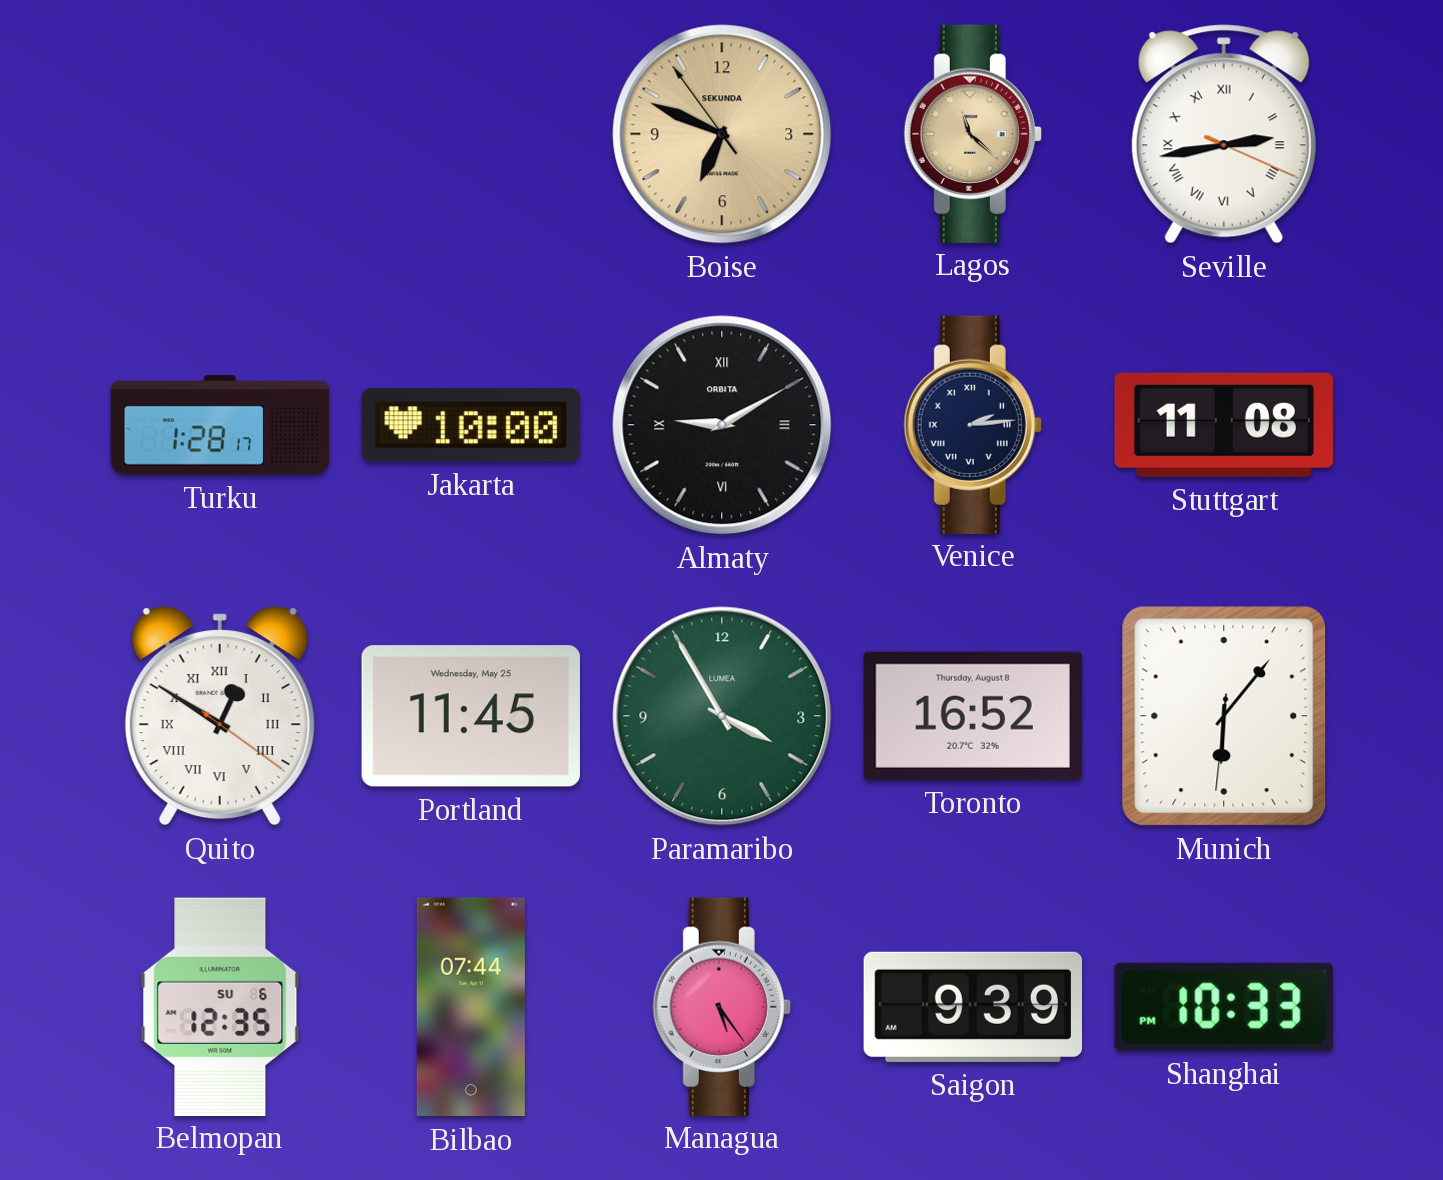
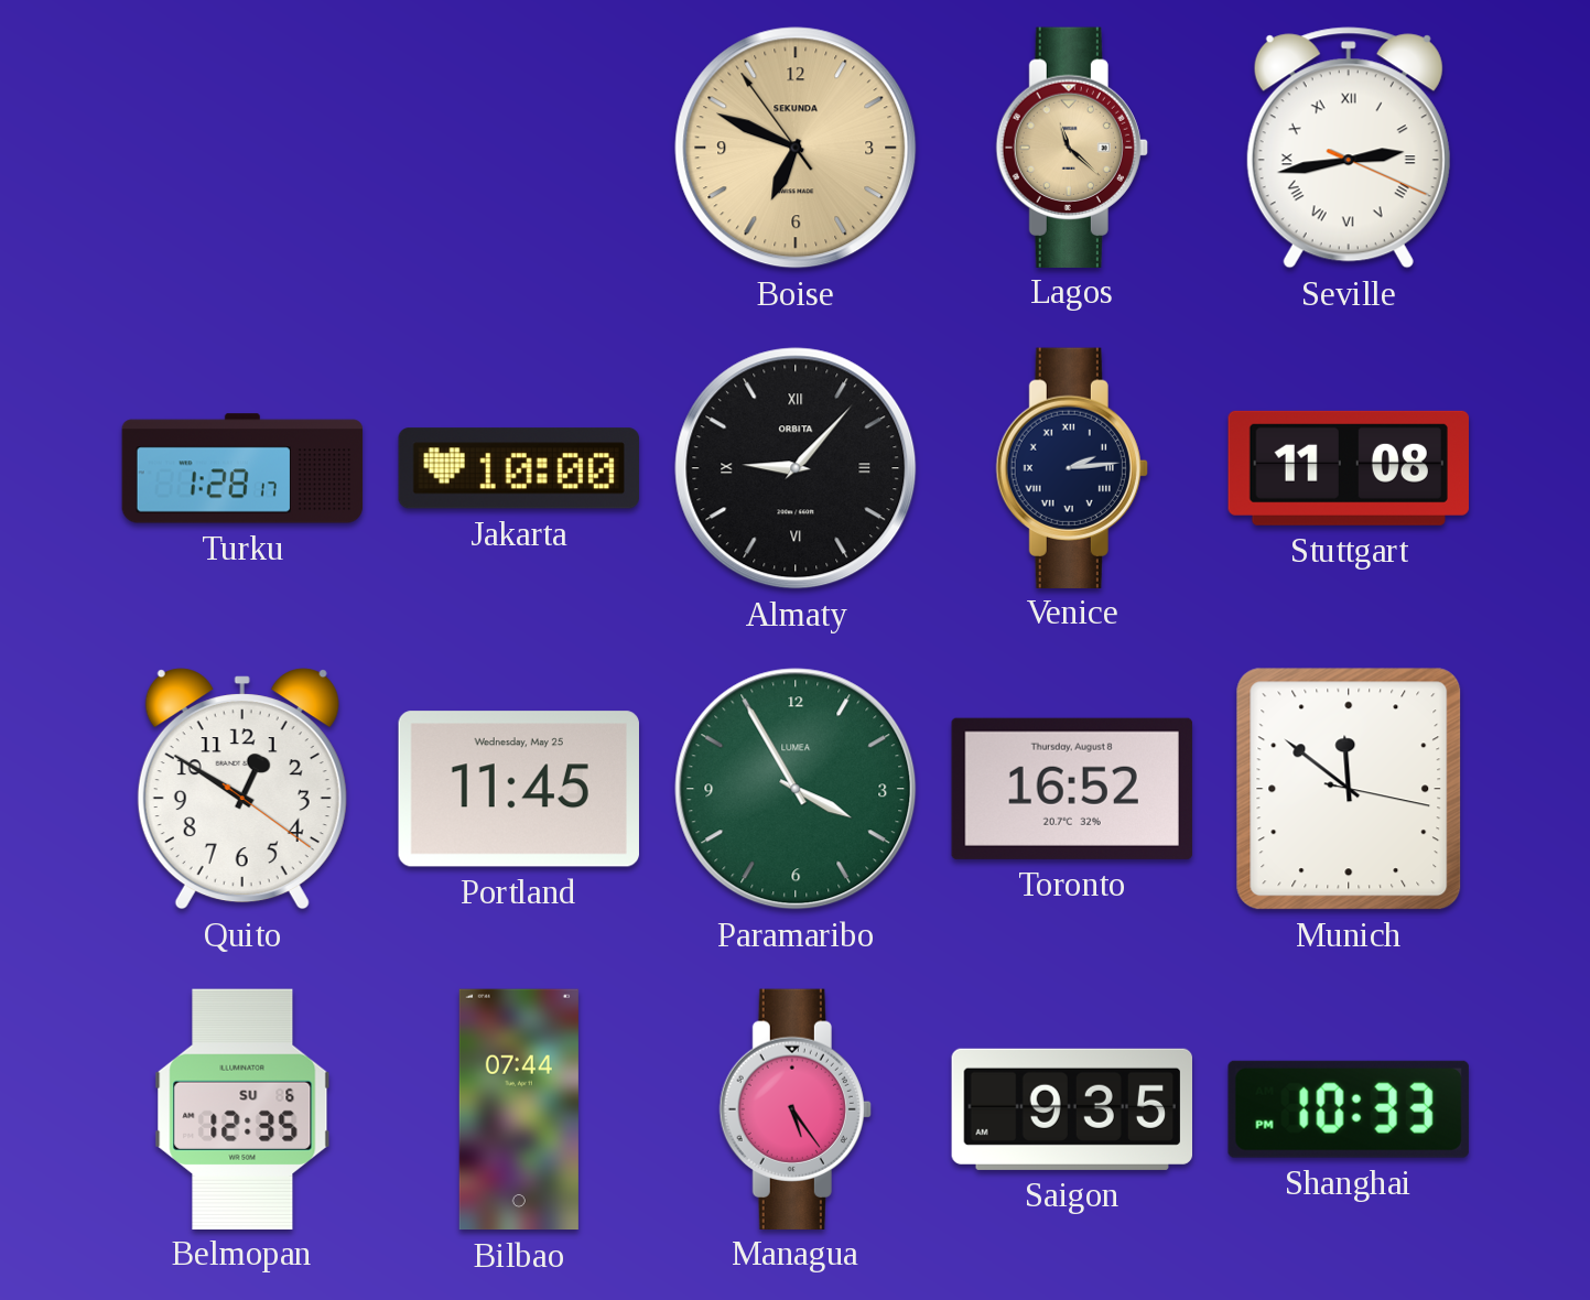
Almaty: 9:10 -> 9:07
Quito numerals: Roman -> Arabic
Munich: 6:06 -> 11:51
Saigon: 9:39 -> 9:35
